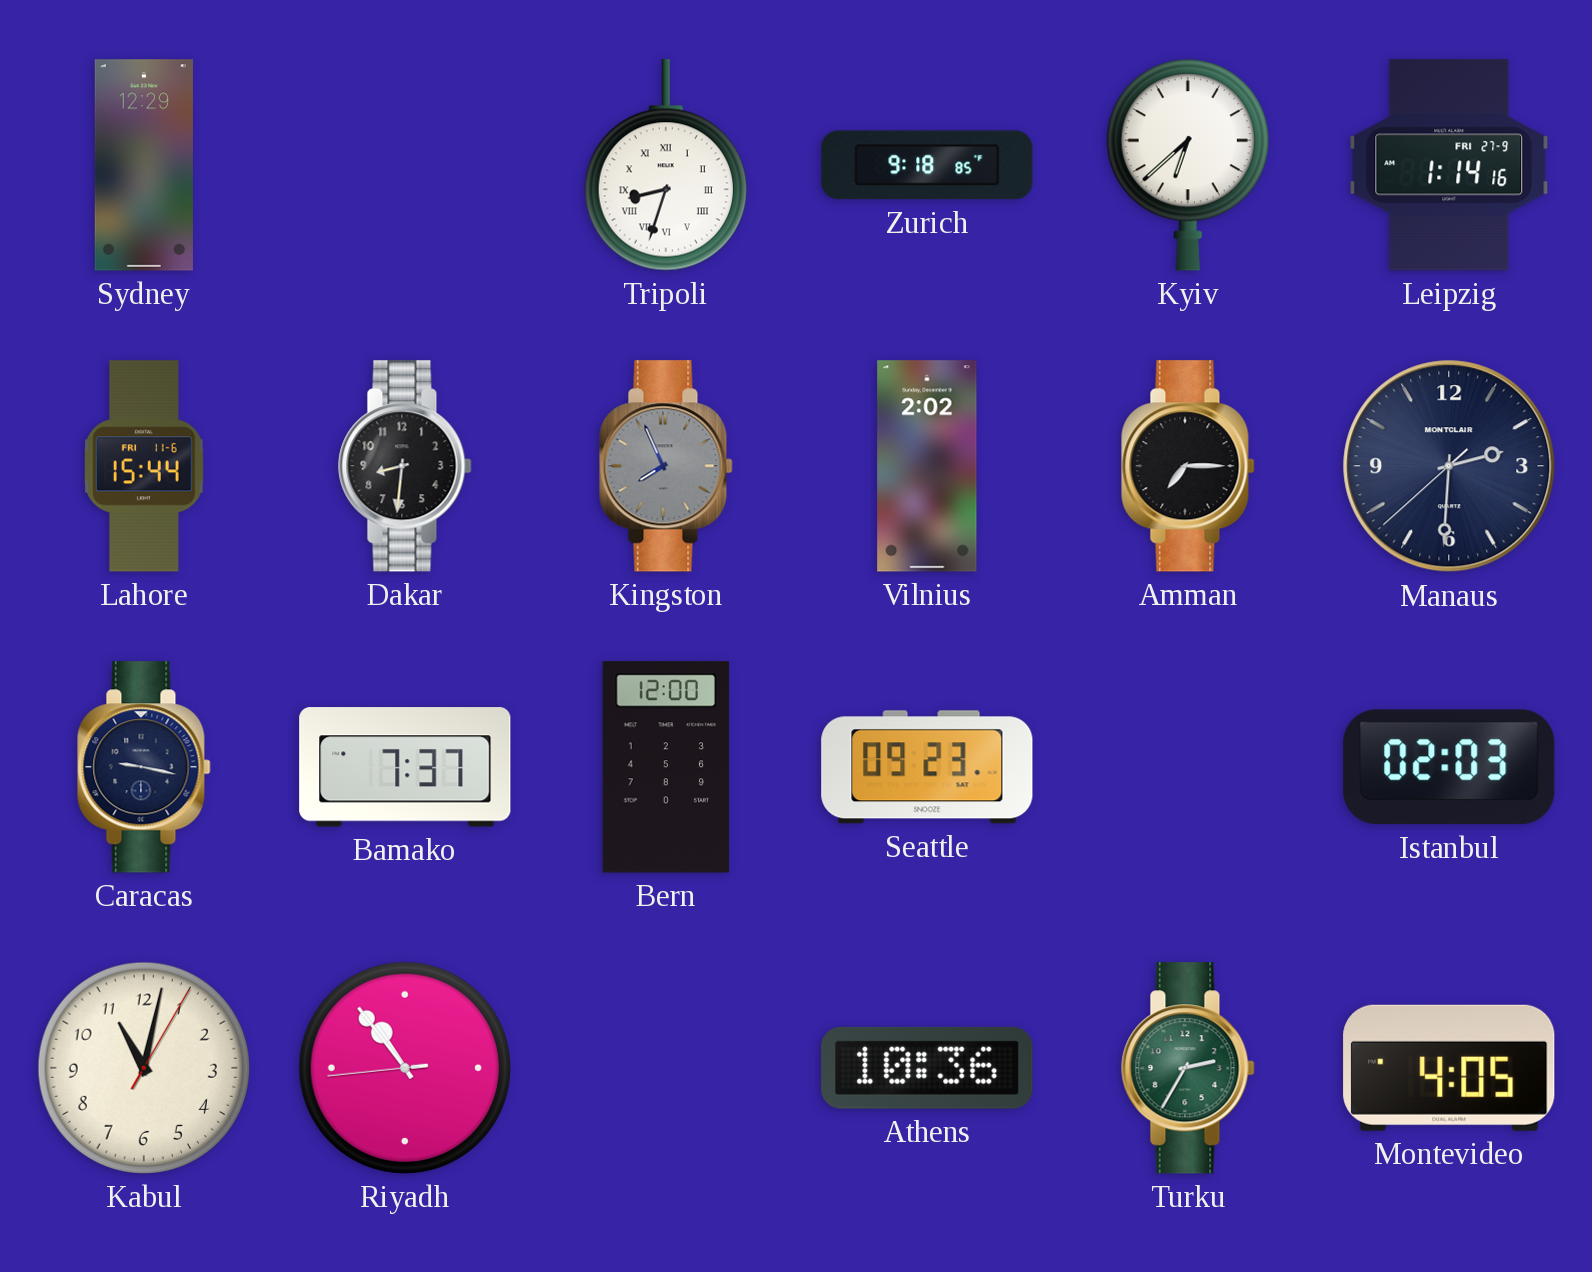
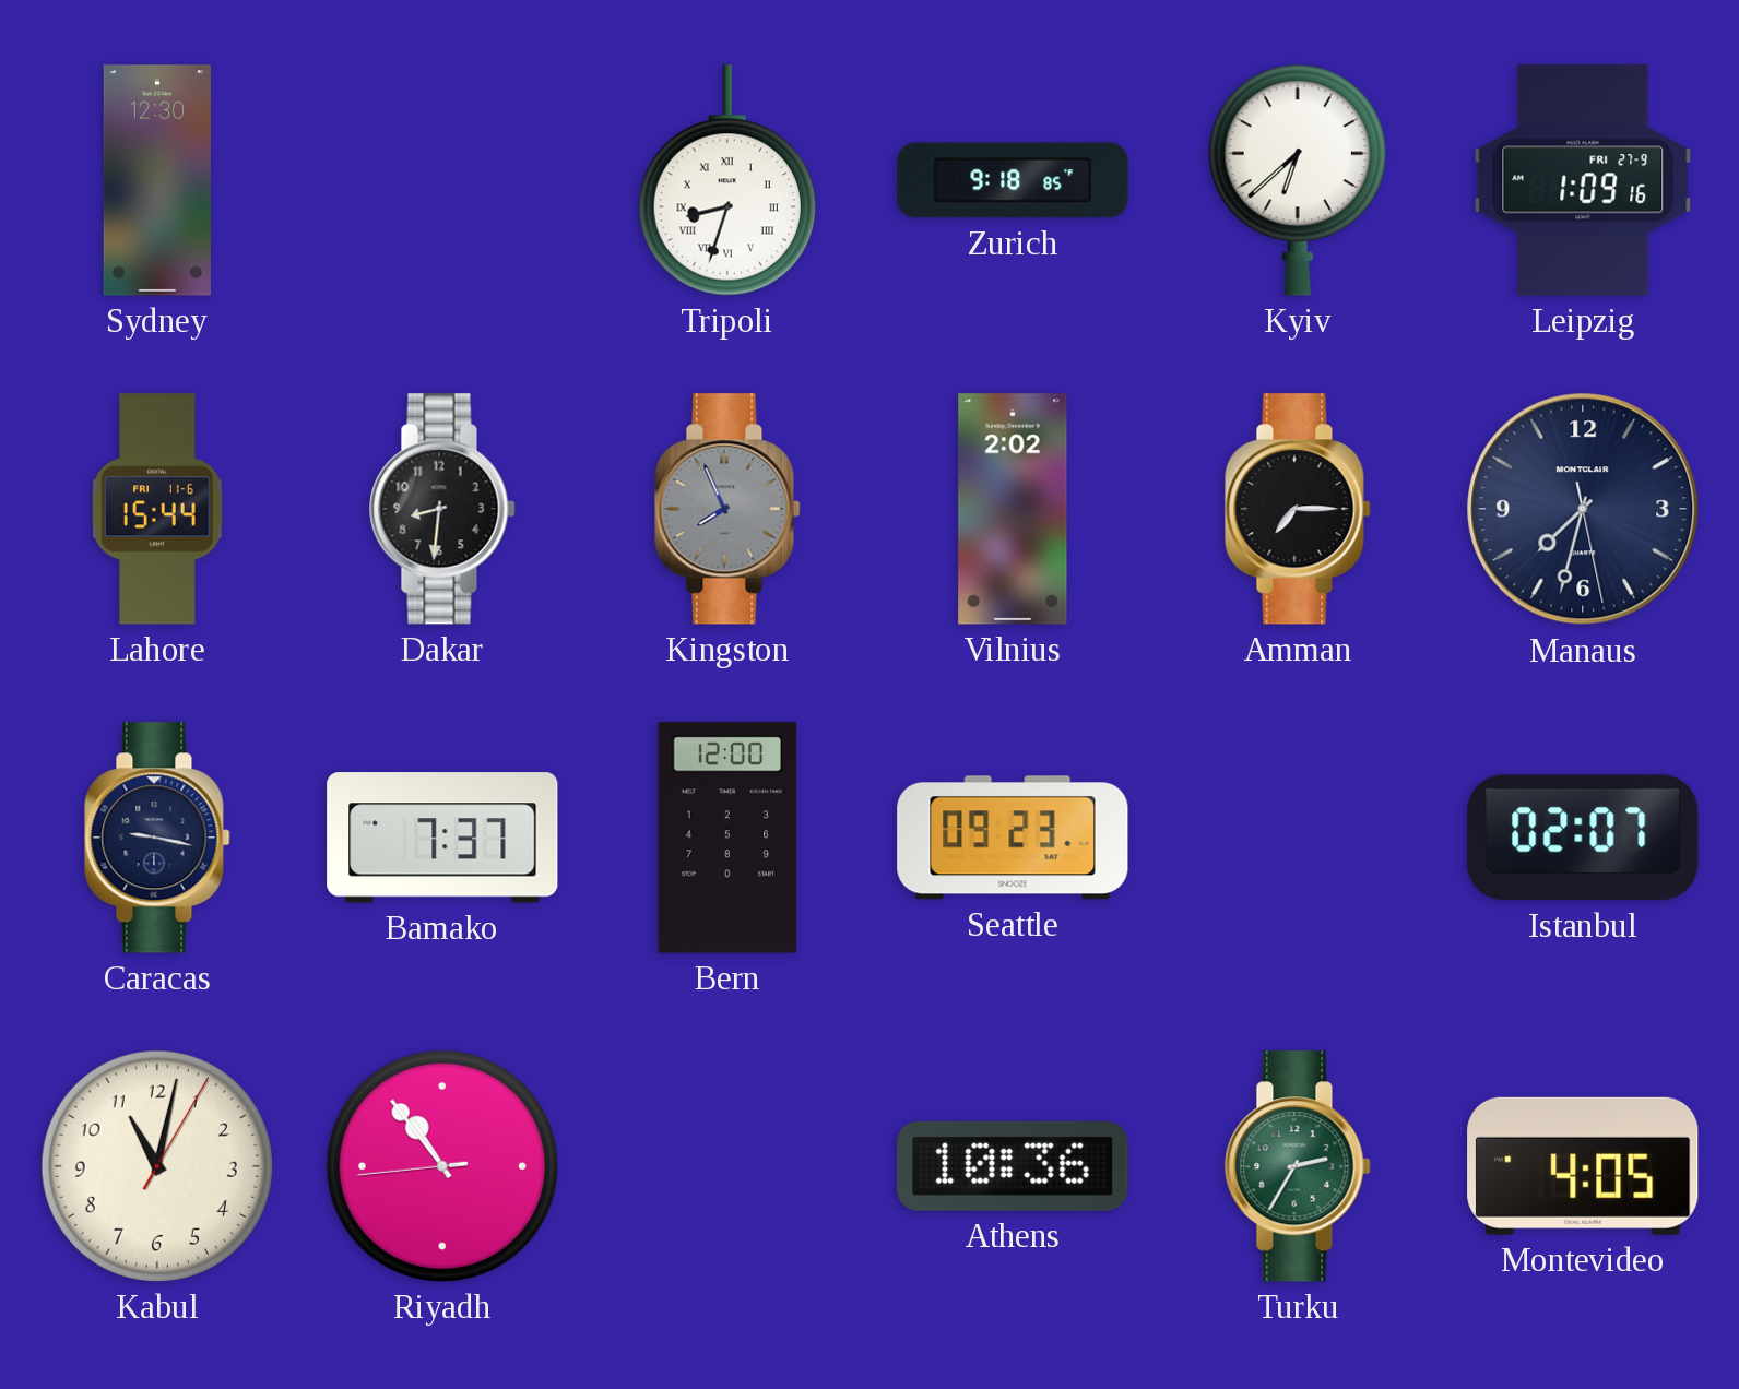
Sydney: 12:29 -> 12:30
Leipzig: 1:14 -> 1:09
Manaus: 2:30 -> 7:32
Istanbul: 02:03 -> 02:07
